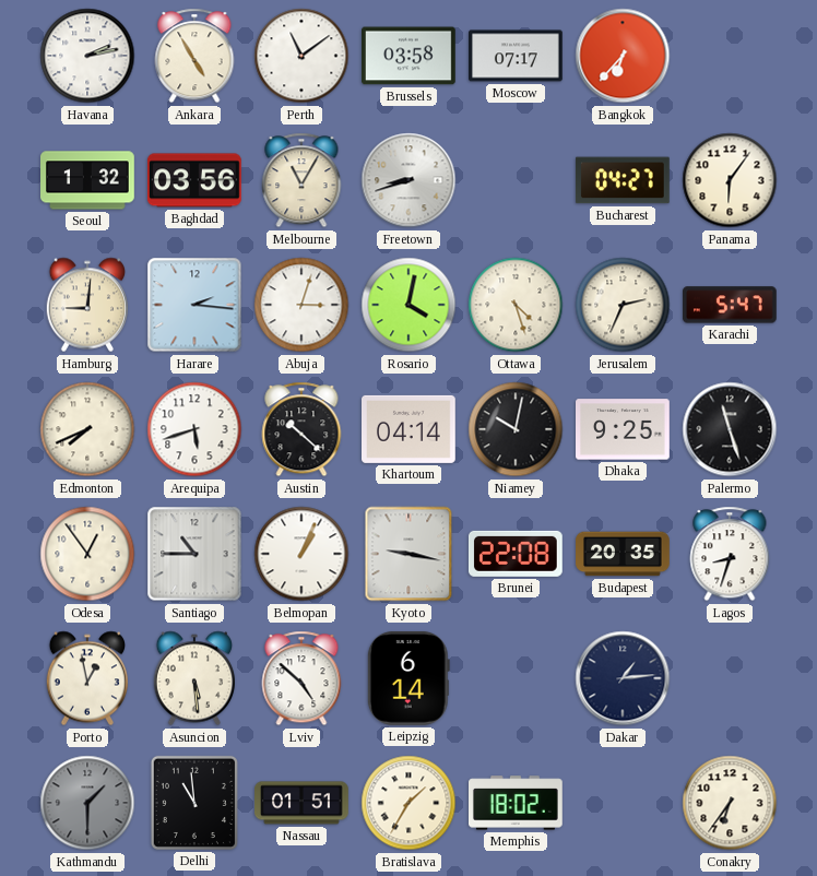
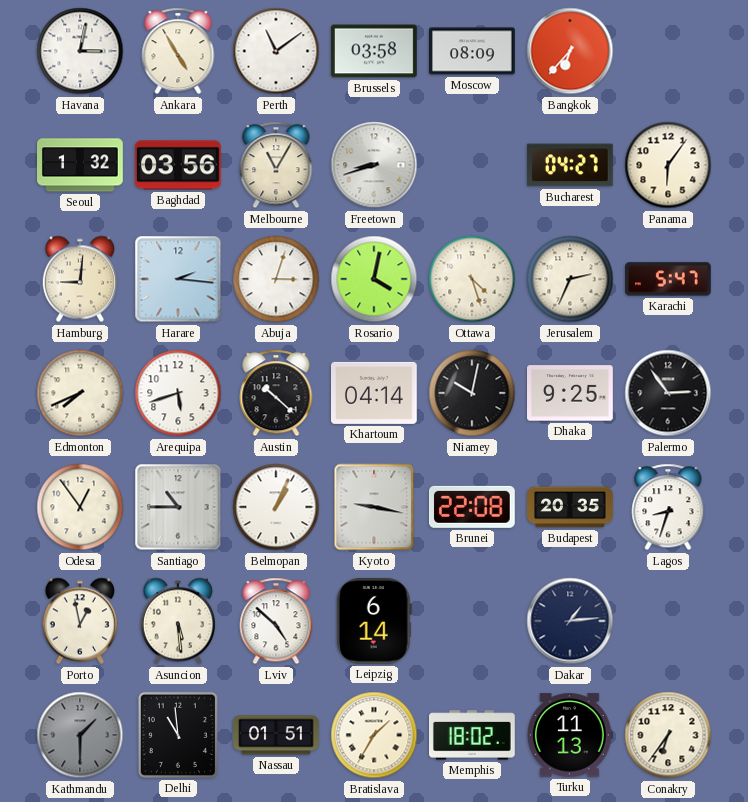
Havana: 2:13 -> 3:02
Moscow: 07:17 -> 08:09
Palermo: 11:27 -> 2:54
Turku: none -> 11:13
